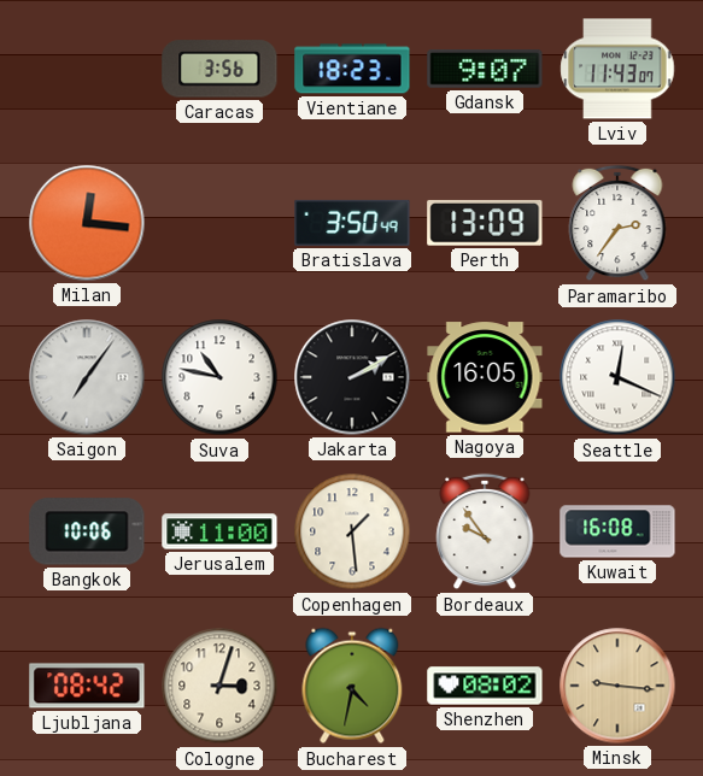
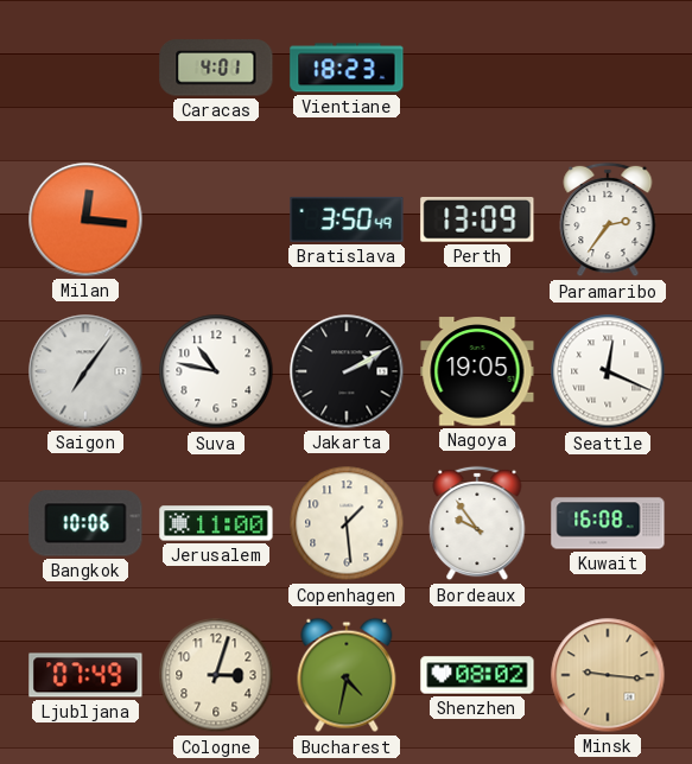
Caracas: 3:56 -> 4:01
Gdansk: 9:07 -> none
Lviv: 11:43 -> none
Nagoya: 16:05 -> 19:05
Ljubljana: 08:42 -> 07:49
